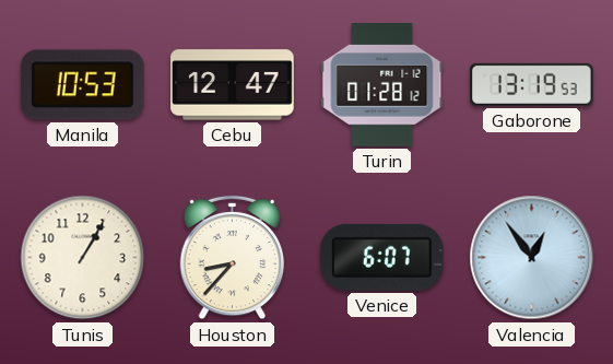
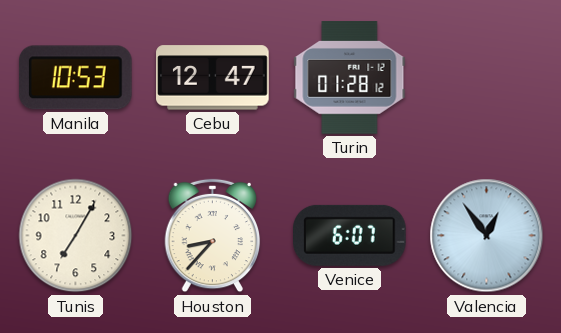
Gaborone: 13:19 -> none
Tunis: 1:05 -> 7:05
